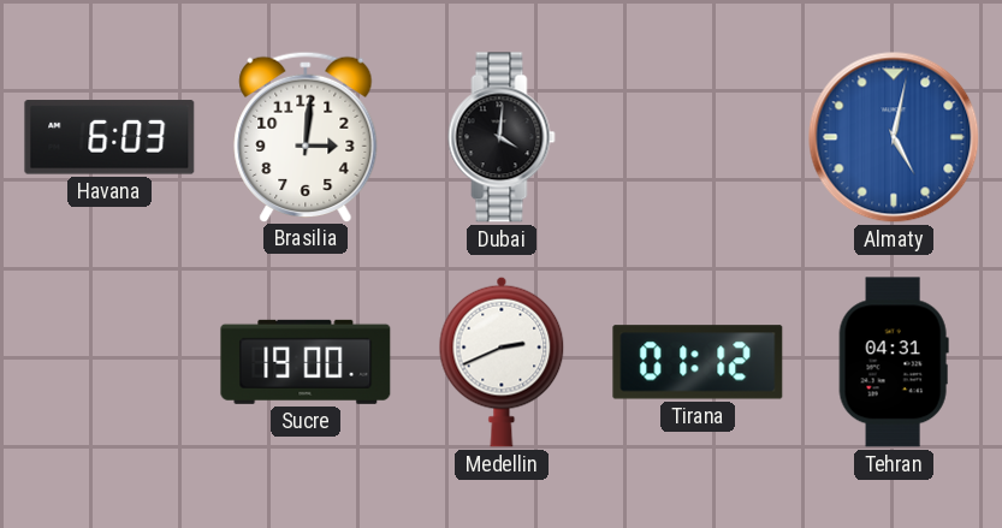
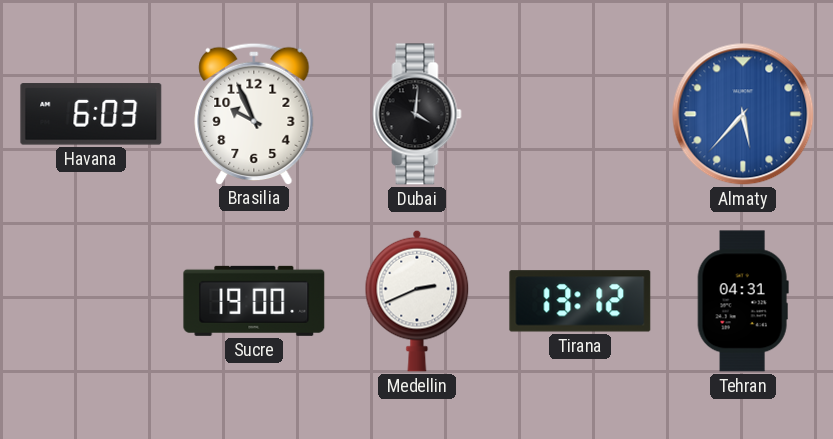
Brasilia: 3:01 -> 9:56
Almaty: 5:02 -> 5:37
Tirana: 01:12 -> 13:12
